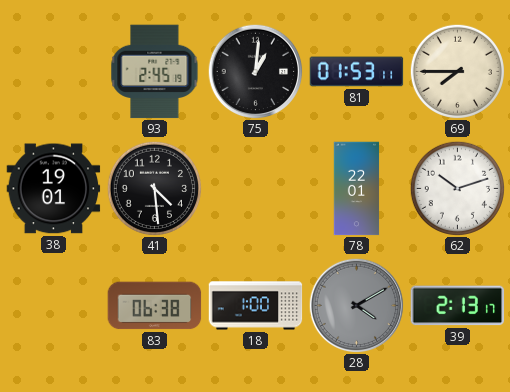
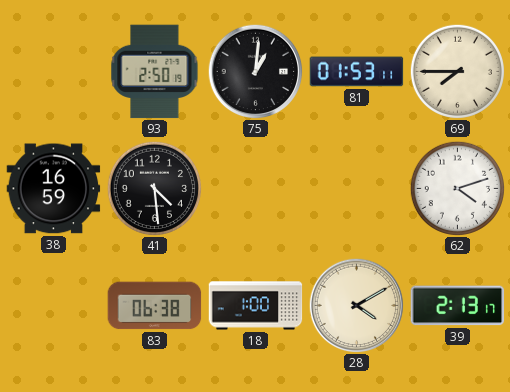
93: 2:45 -> 2:50
38: 19:01 -> 16:59
78: 22:01 -> none
62: 10:12 -> 4:12
28 dial: grey -> cream
